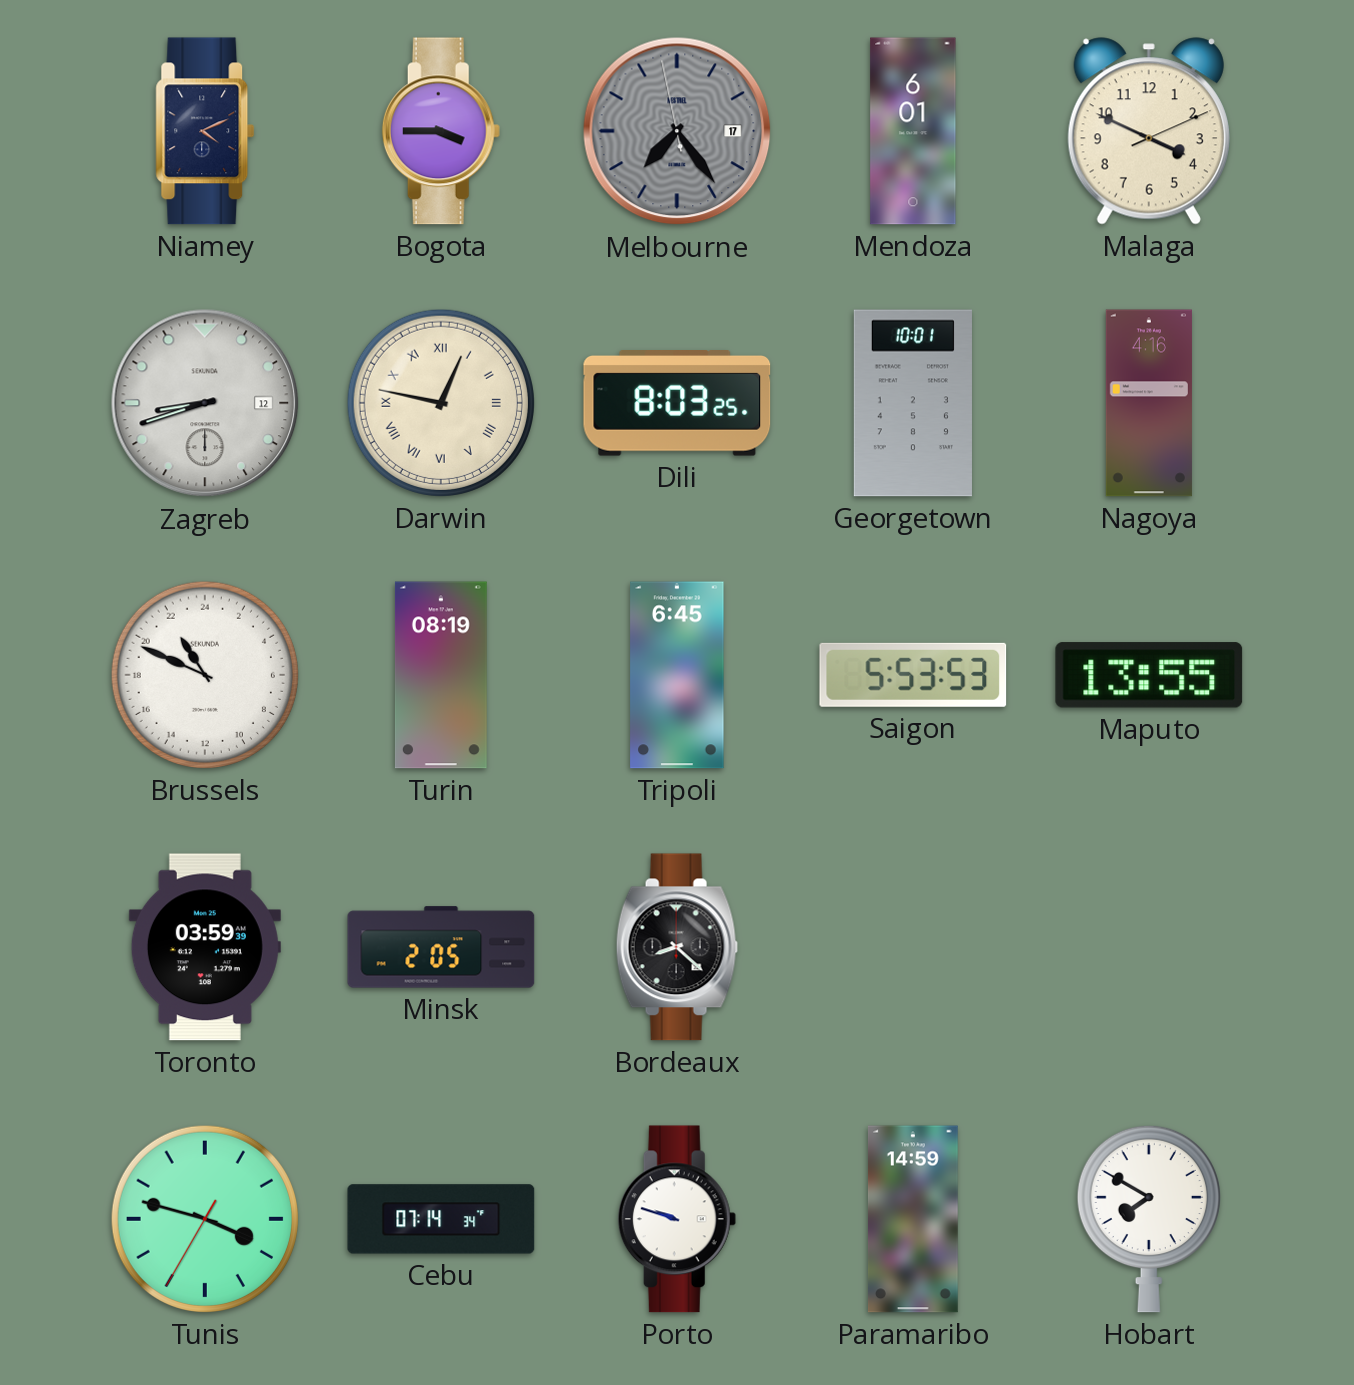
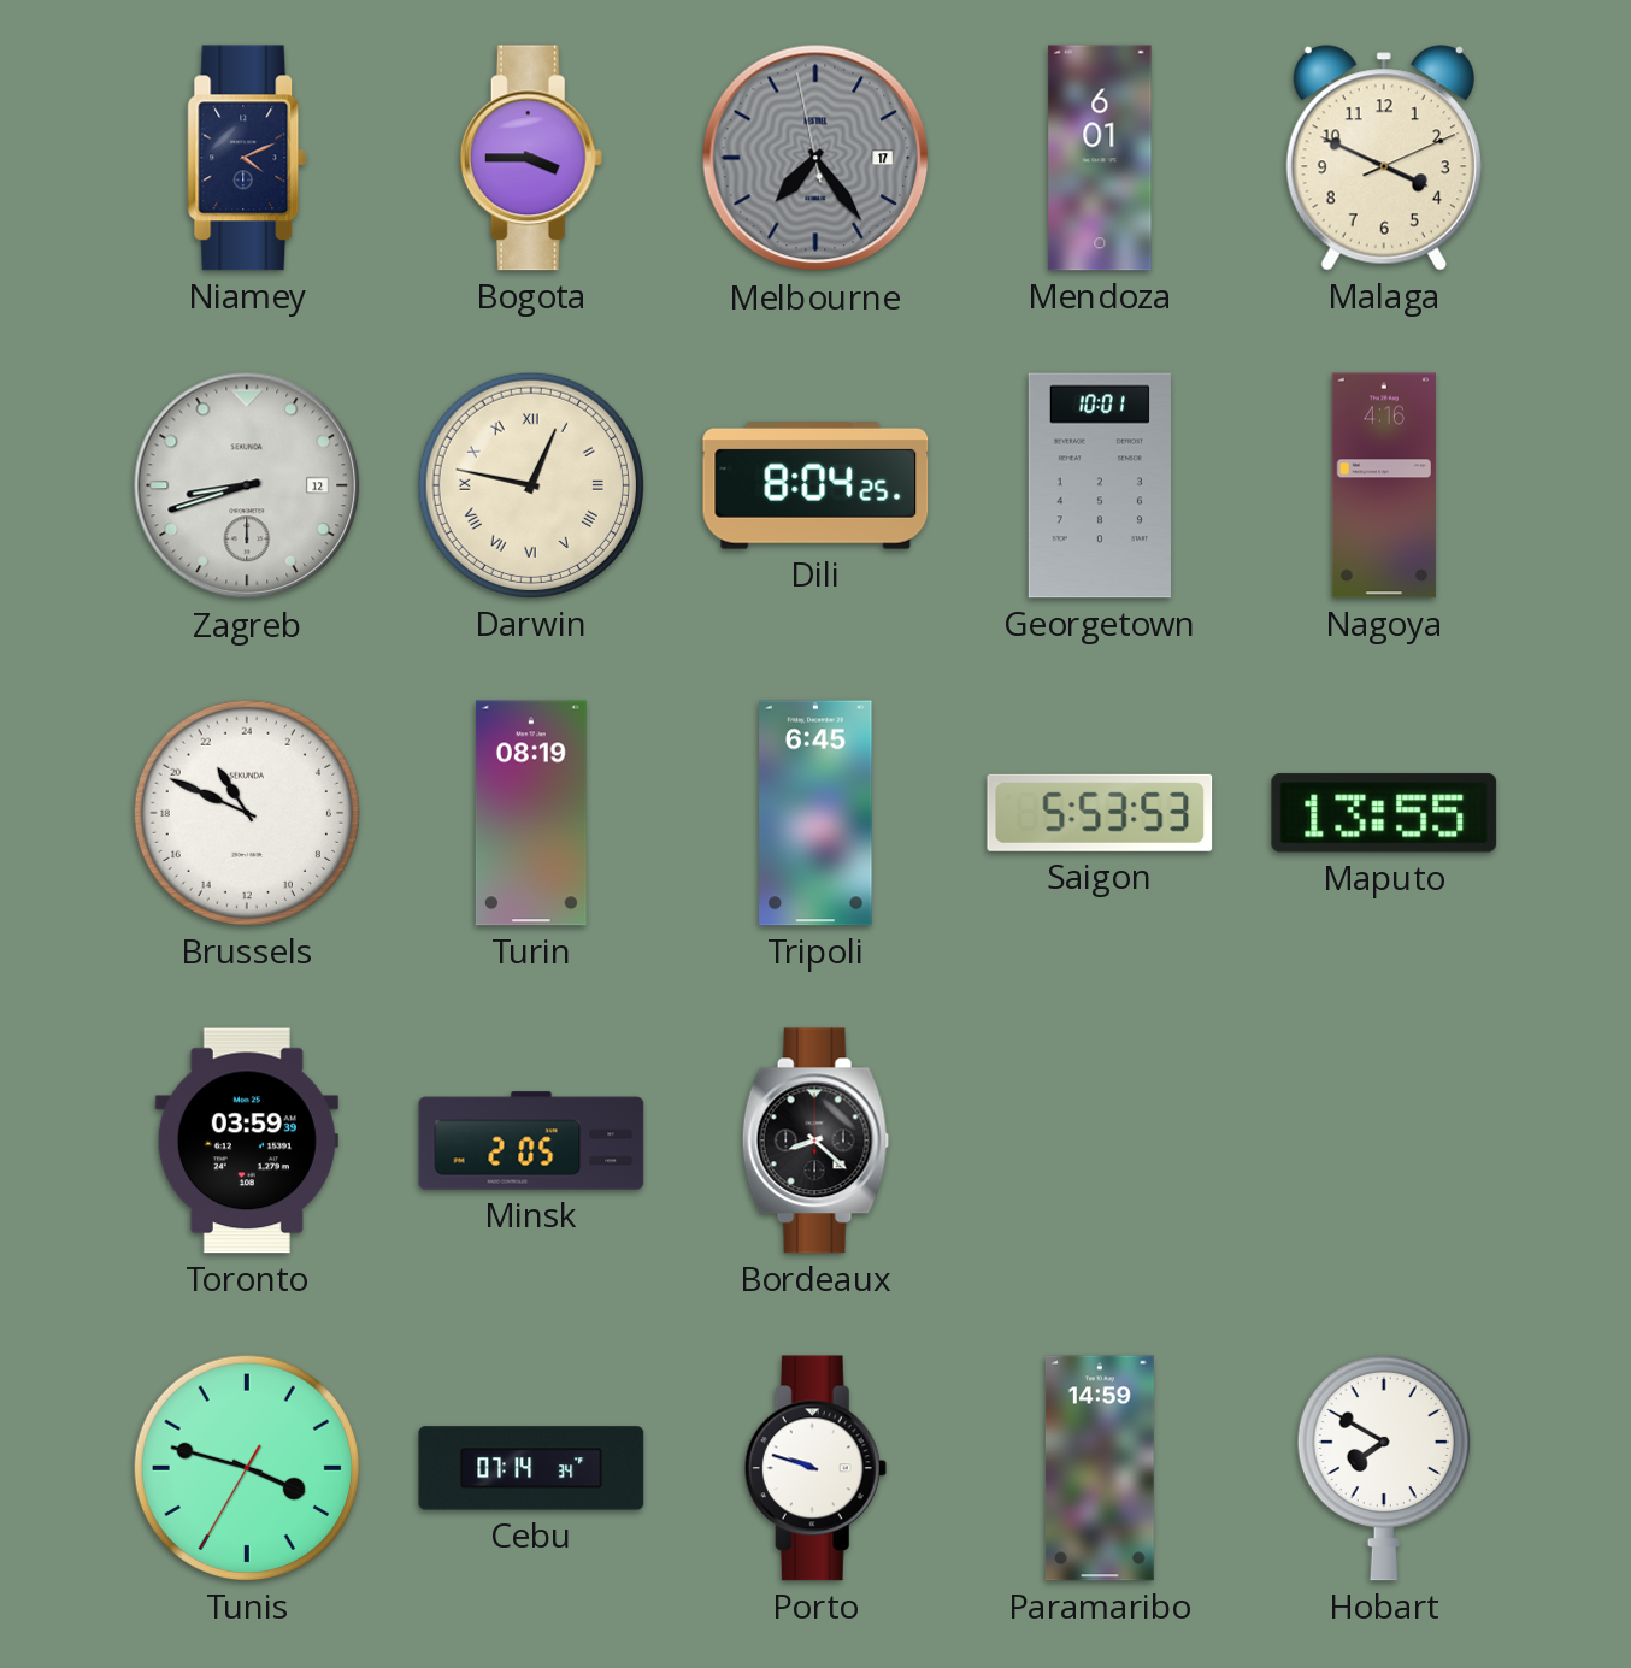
Dili: 8:03 -> 8:04
